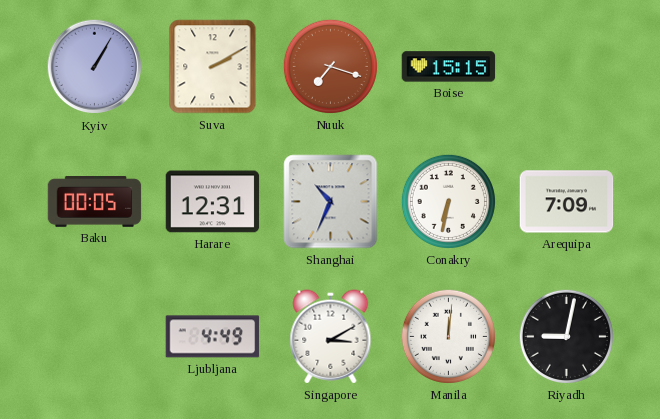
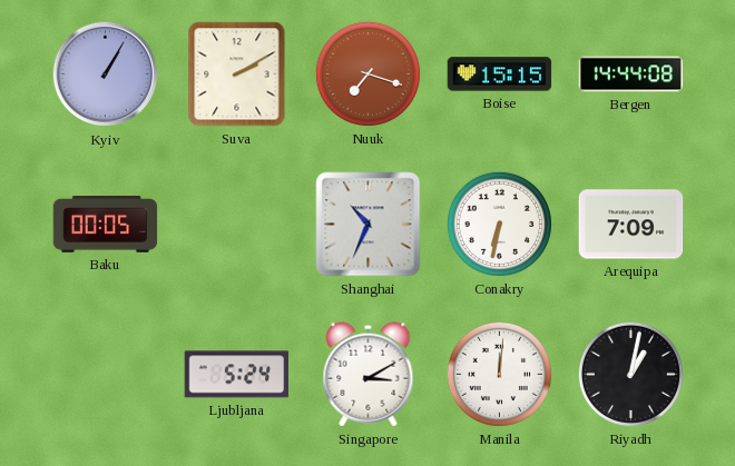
Bergen: none -> 14:44
Harare: 12:31 -> none
Ljubljana: 4:49 -> 5:24
Riyadh: 9:02 -> 1:02
